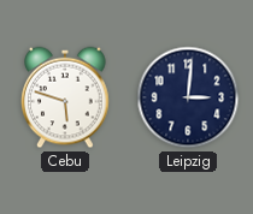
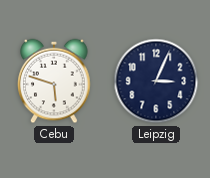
Leipzig: 3:01 -> 3:04
